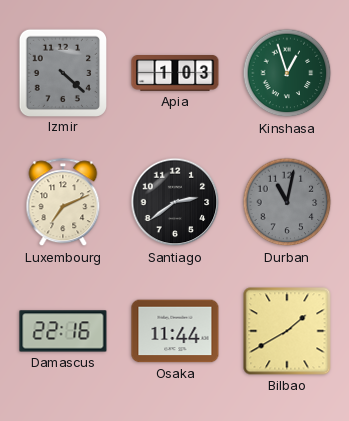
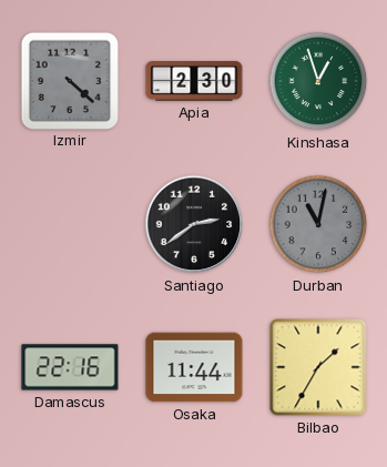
Apia: 1:03 -> 2:30
Luxembourg: 7:11 -> none
Bilbao: 1:40 -> 1:35
